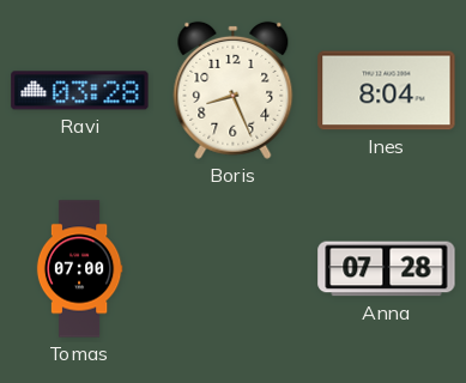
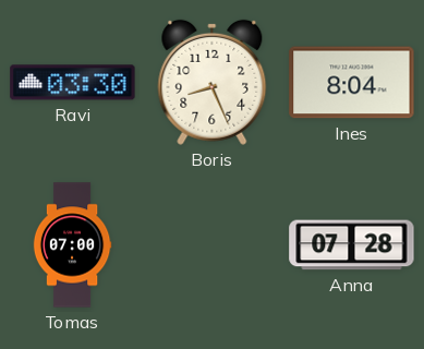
Ravi: 03:28 -> 03:30
